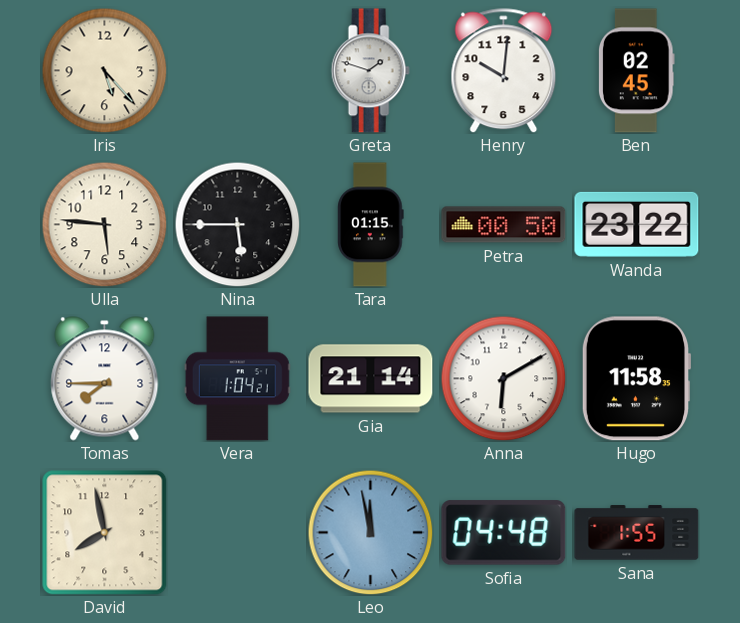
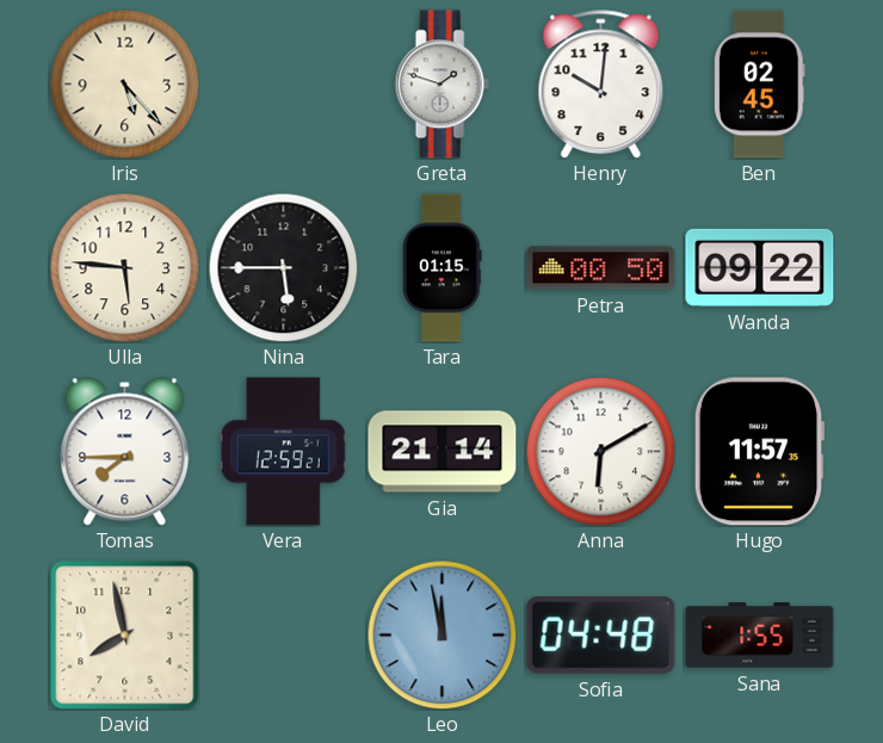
Wanda: 23:22 -> 09:22
Vera: 1:04 -> 12:59
Hugo: 11:58 -> 11:57
